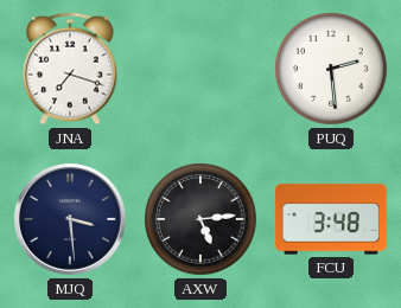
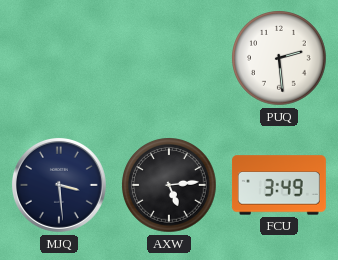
JNA: 7:18 -> none
FCU: 3:48 -> 3:49
